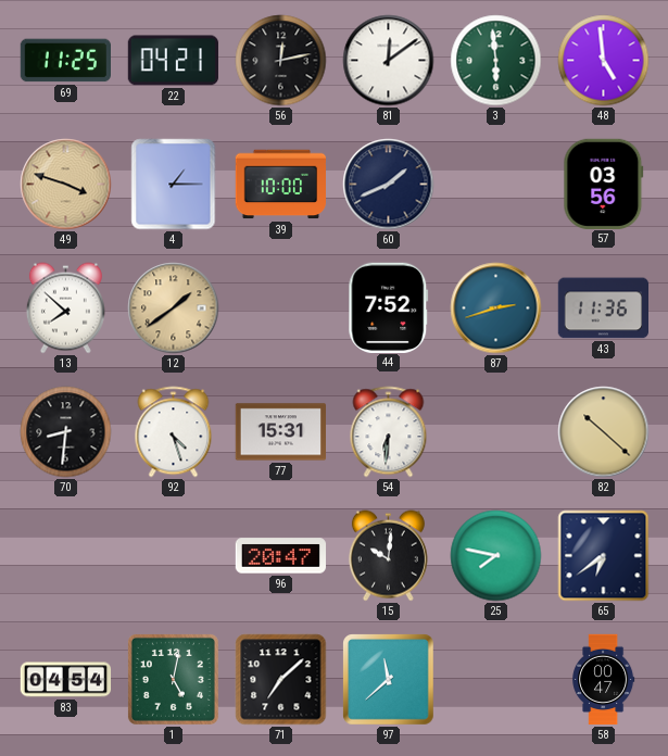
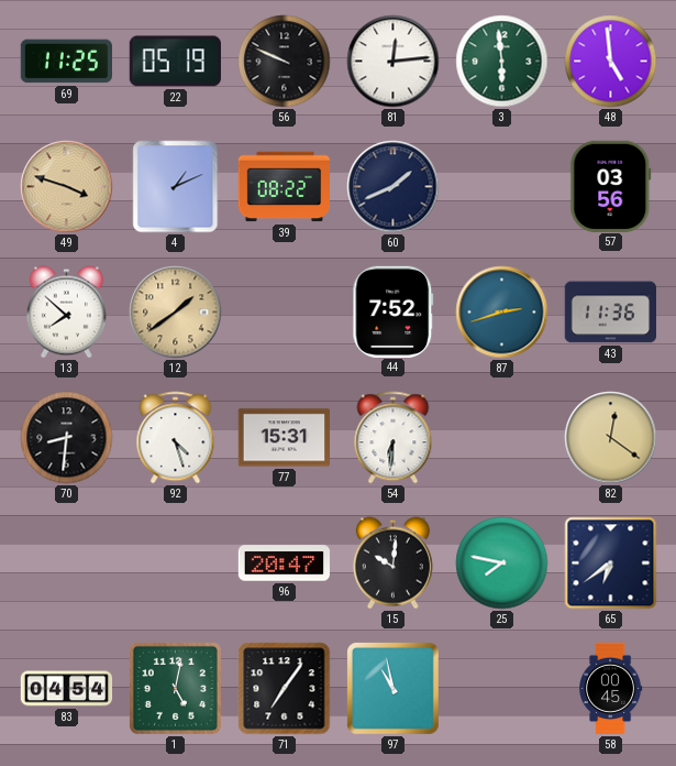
22: 04:21 -> 05:19
56: 12:13 -> 9:49
81: 12:09 -> 12:14
4: 1:15 -> 1:11
39: 10:00 -> 08:22
82: 10:22 -> 12:21
71: 7:08 -> 7:06
97: 11:38 -> 10:58
58: 00:47 -> 00:45
